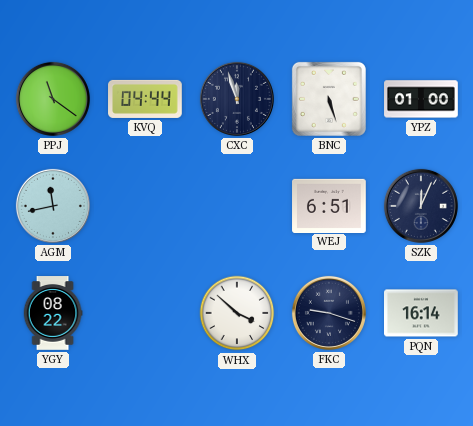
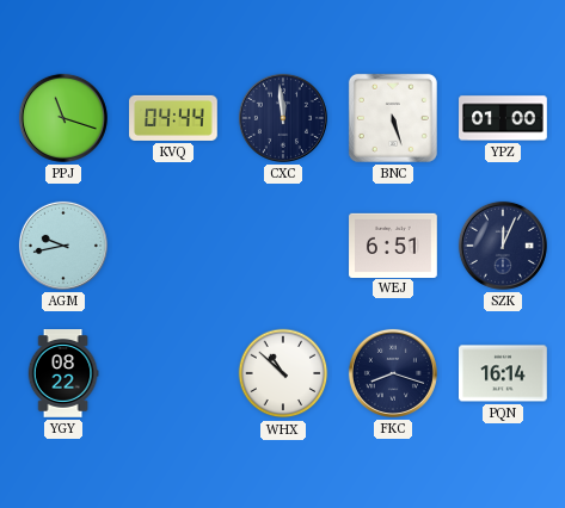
PPJ: 11:21 -> 11:18
CXC: 11:57 -> 11:59
AGM: 11:43 -> 9:43
WHX: 3:52 -> 10:52
FKC: 9:18 -> 8:18
